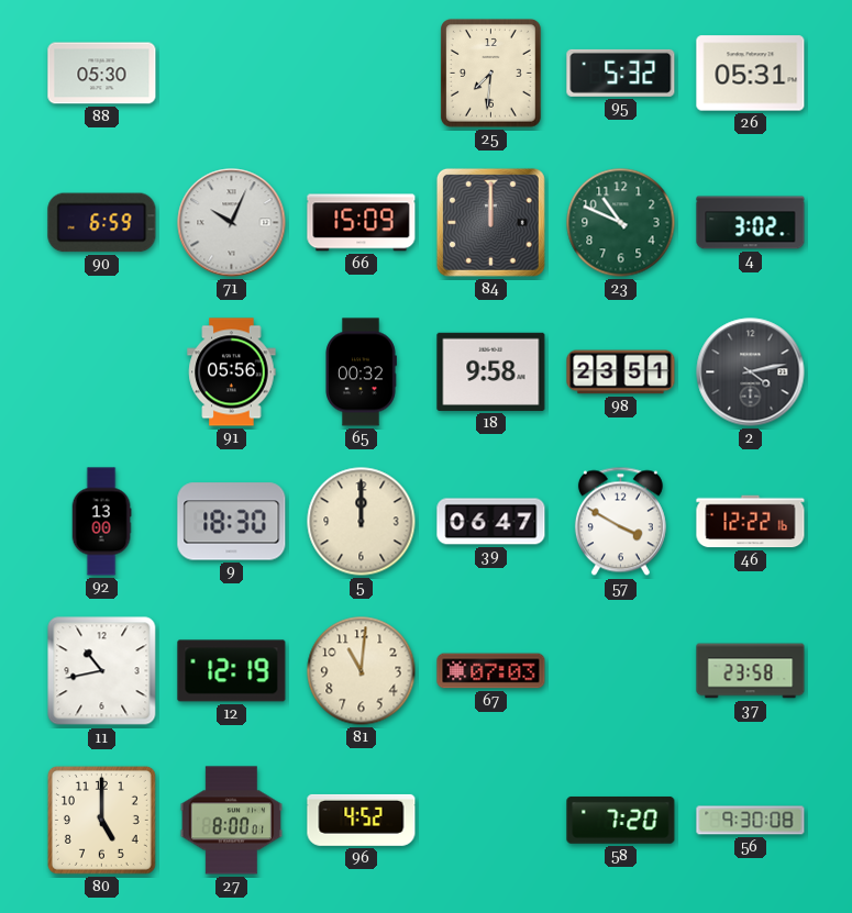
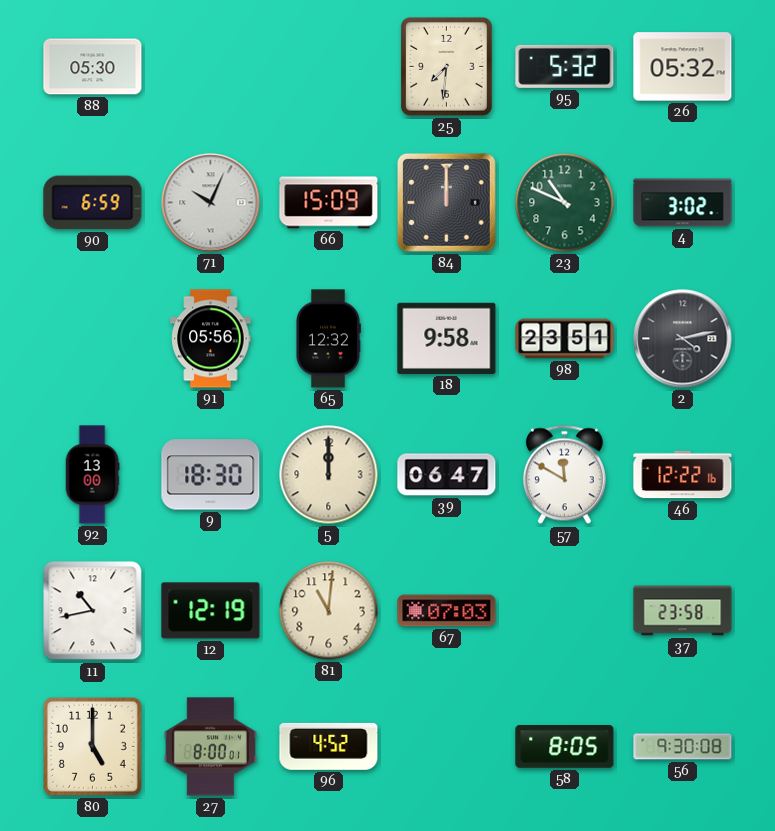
26: 05:31 -> 05:32
65: 00:32 -> 12:32
57: 3:50 -> 11:50
58: 7:20 -> 8:05
